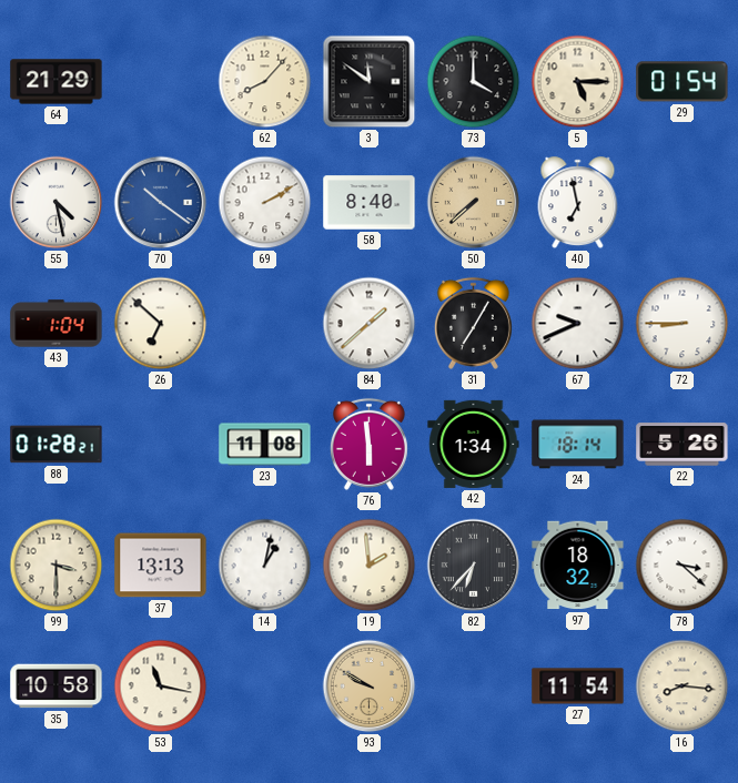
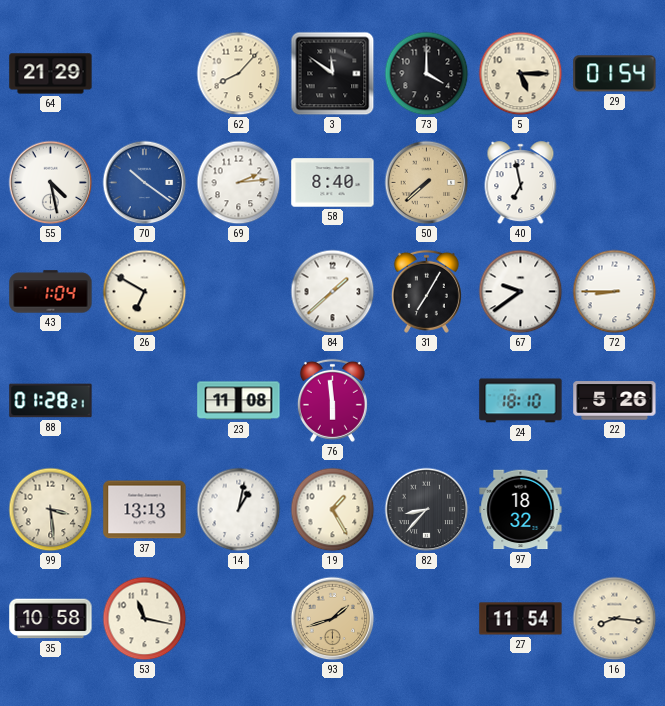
69: 2:10 -> 2:14
26: 6:52 -> 6:50
67: 9:41 -> 9:39
42: 1:34 -> none
24: 18:14 -> 18:10
99: 3:30 -> 3:29
19: 1:59 -> 1:25
82: 6:37 -> 8:37
78: 3:22 -> none
93: 9:50 -> 1:42
